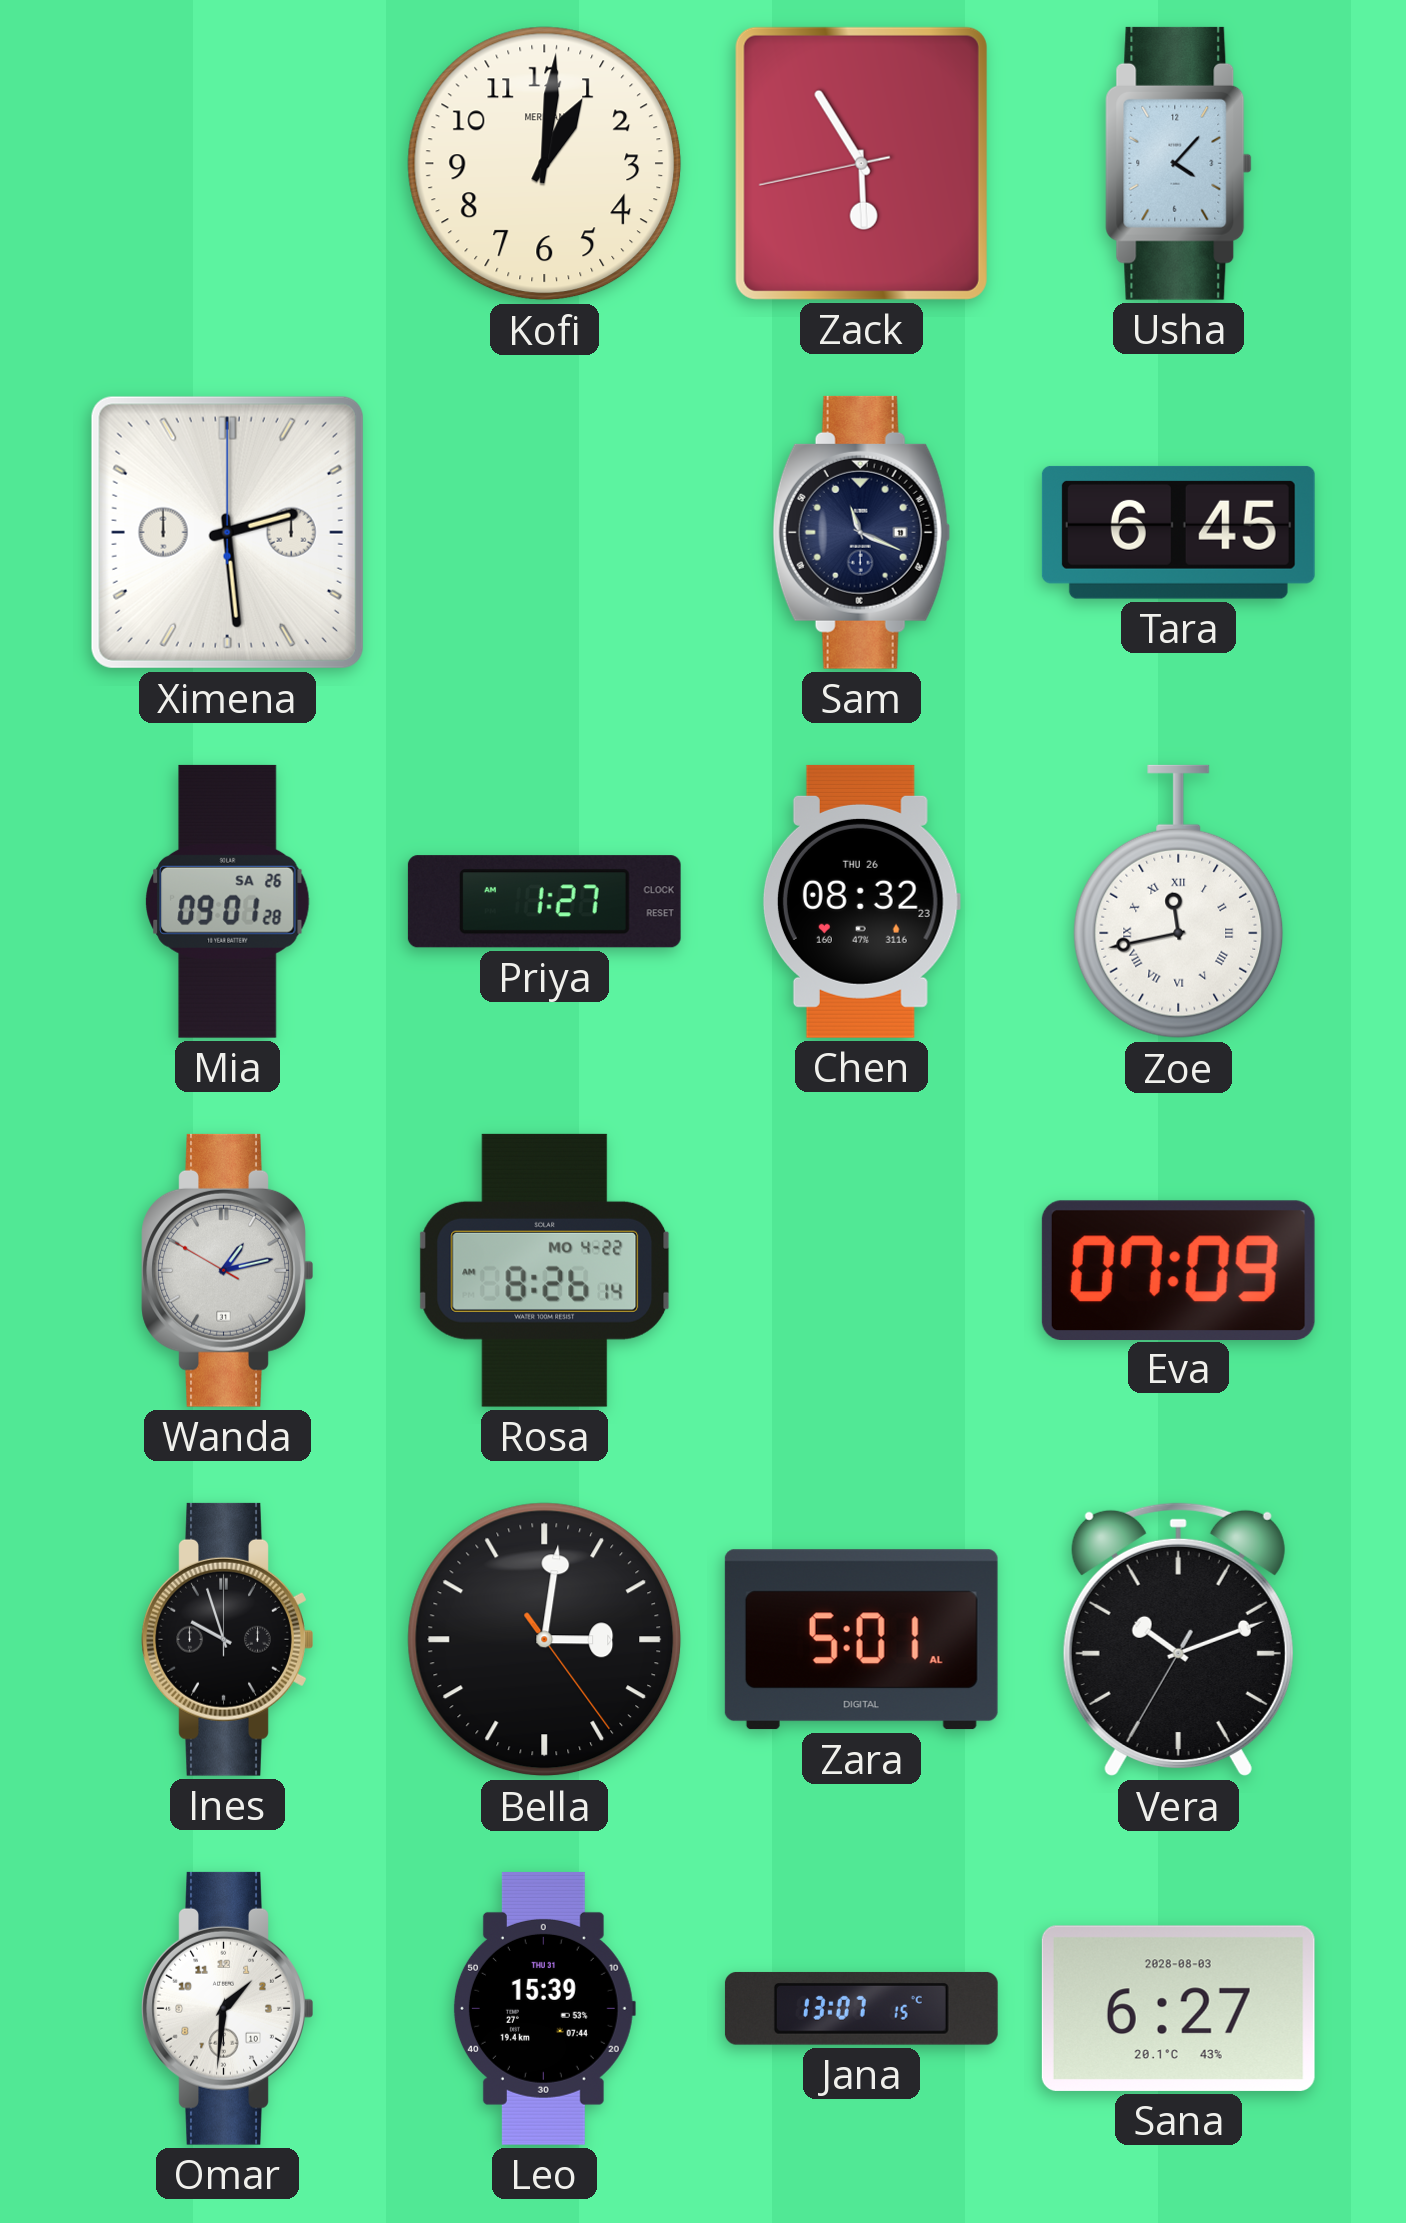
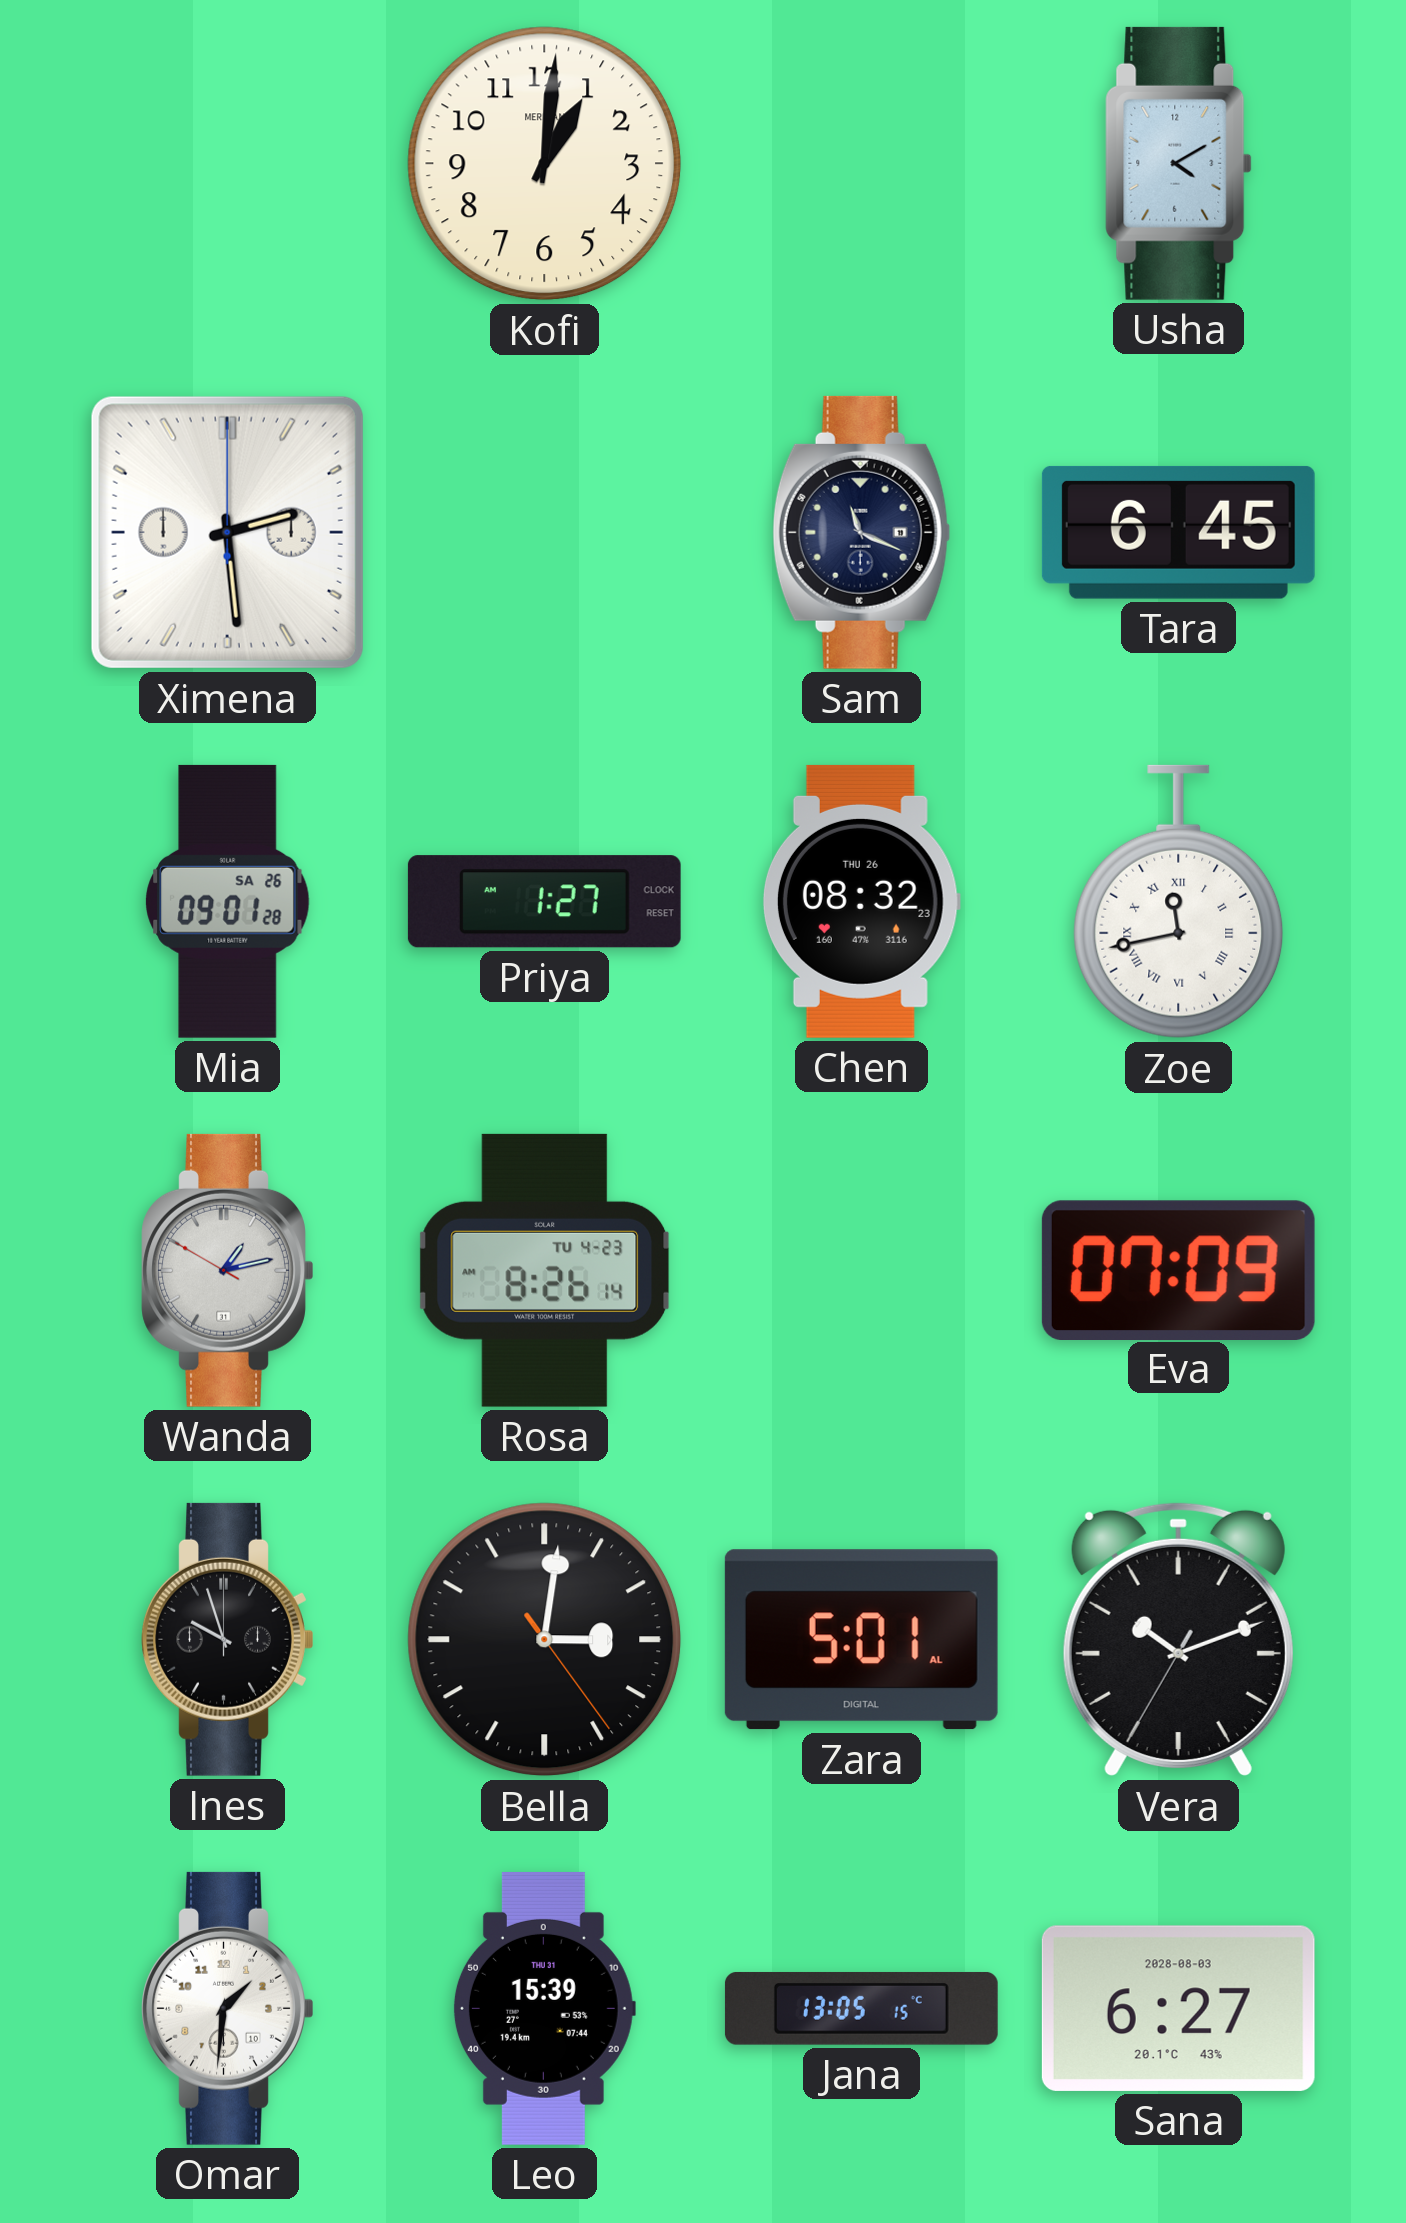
Zack: 5:54 -> none
Usha: 4:07 -> 4:10
Rosa date: MO 4-22 -> TU 4-23
Jana: 13:07 -> 13:05
